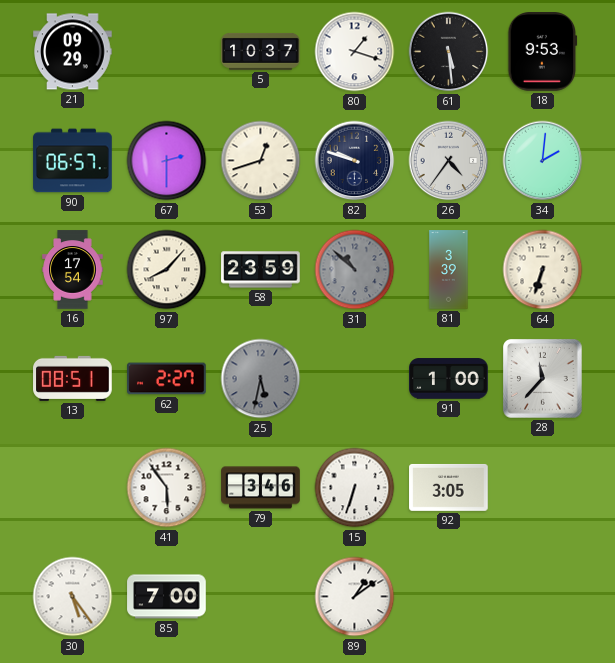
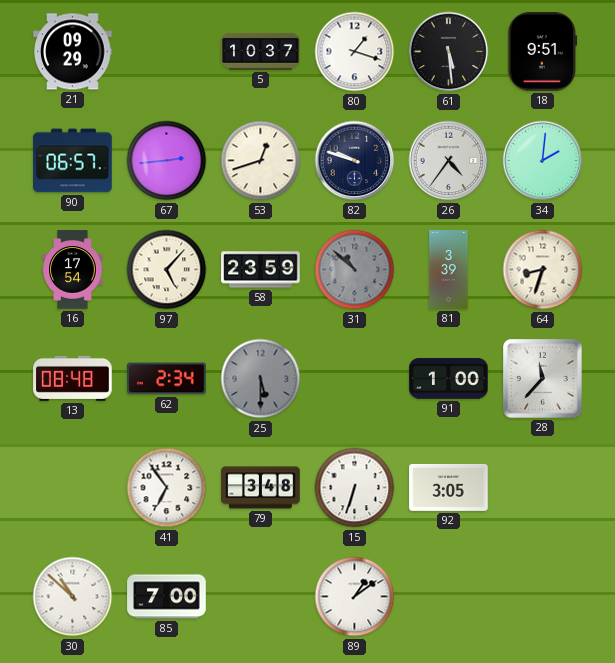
18: 9:53 -> 9:51
67: 2:30 -> 2:44
97: 8:07 -> 5:07
64: 6:33 -> 8:33
13: 08:51 -> 08:48
62: 2:27 -> 2:34
25: 5:32 -> 5:30
41: 5:54 -> 6:54
79: 3:46 -> 3:48
30: 5:24 -> 10:52
